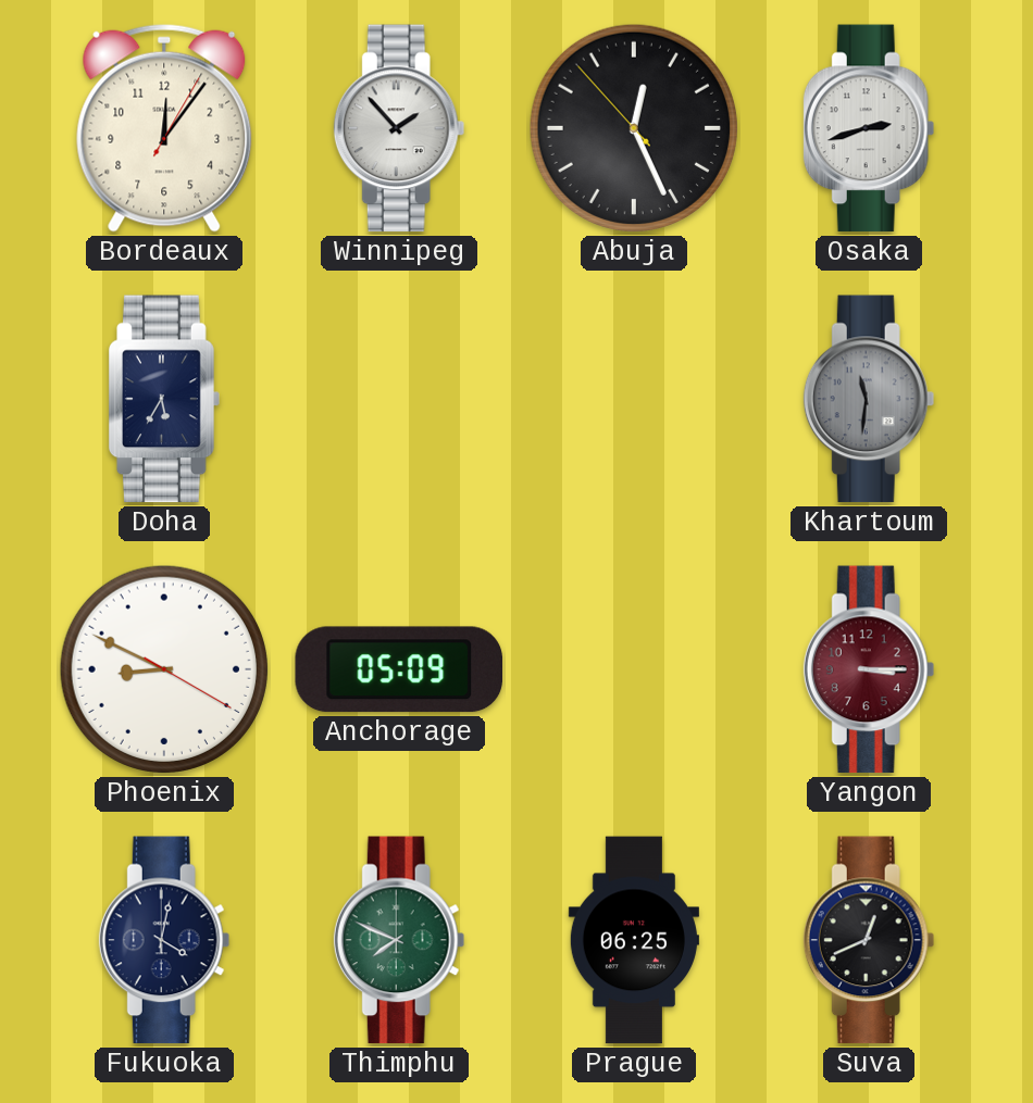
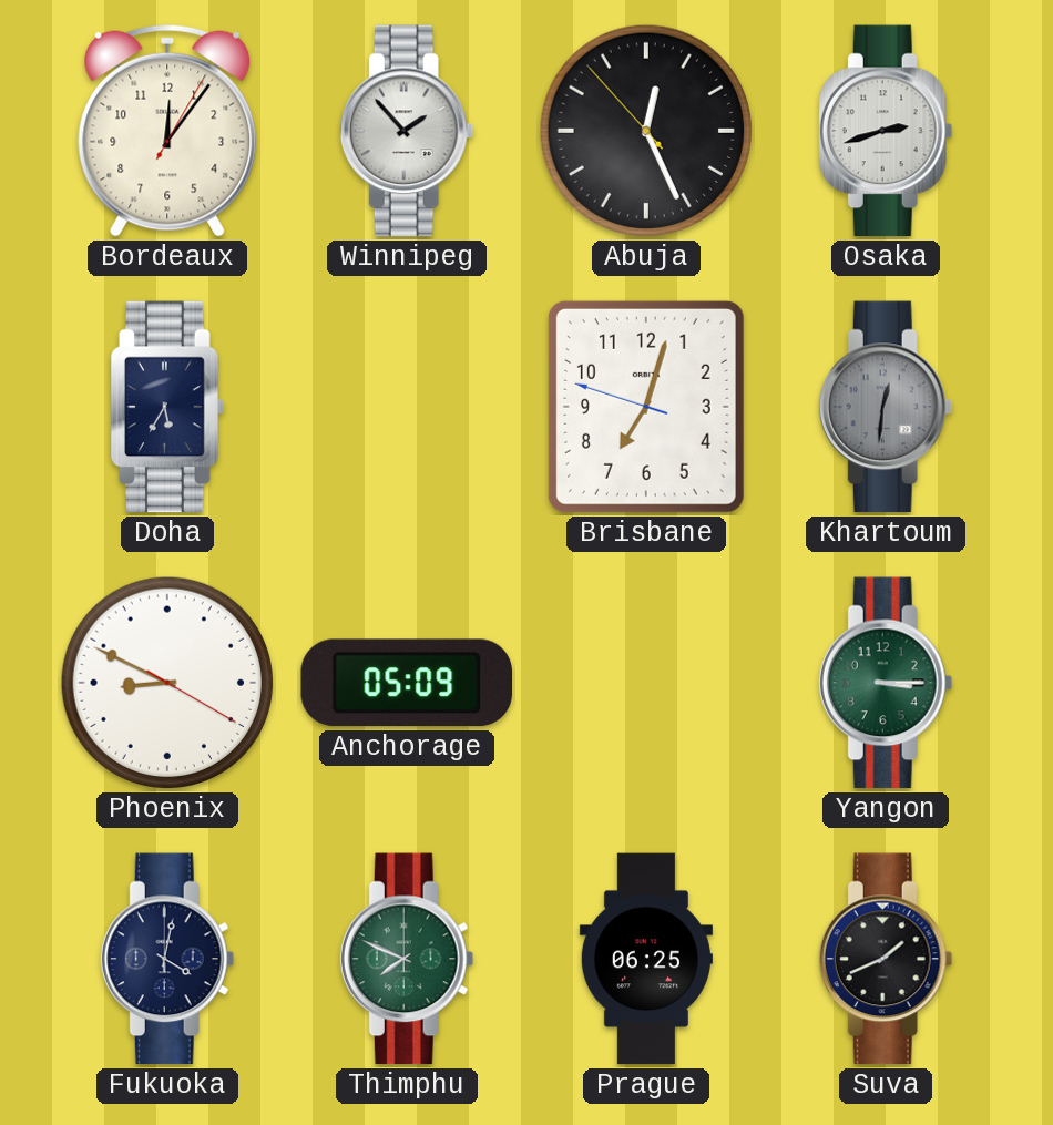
Brisbane: none -> 7:02
Khartoum: 11:31 -> 12:31
Yangon dial: burgundy -> green
Suva: 12:41 -> 1:41
